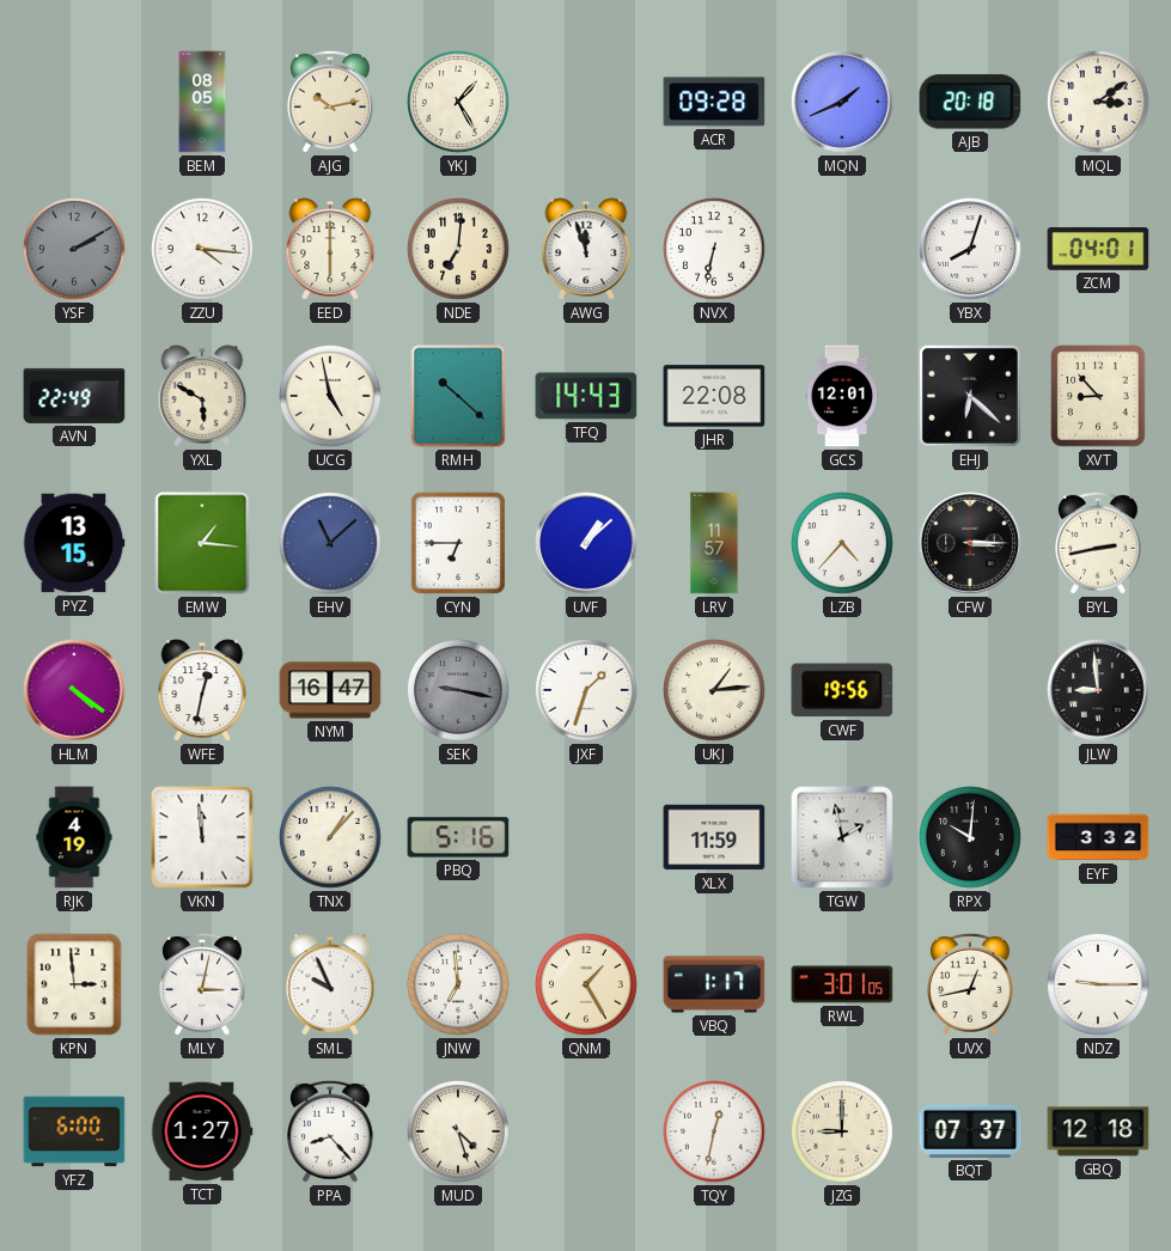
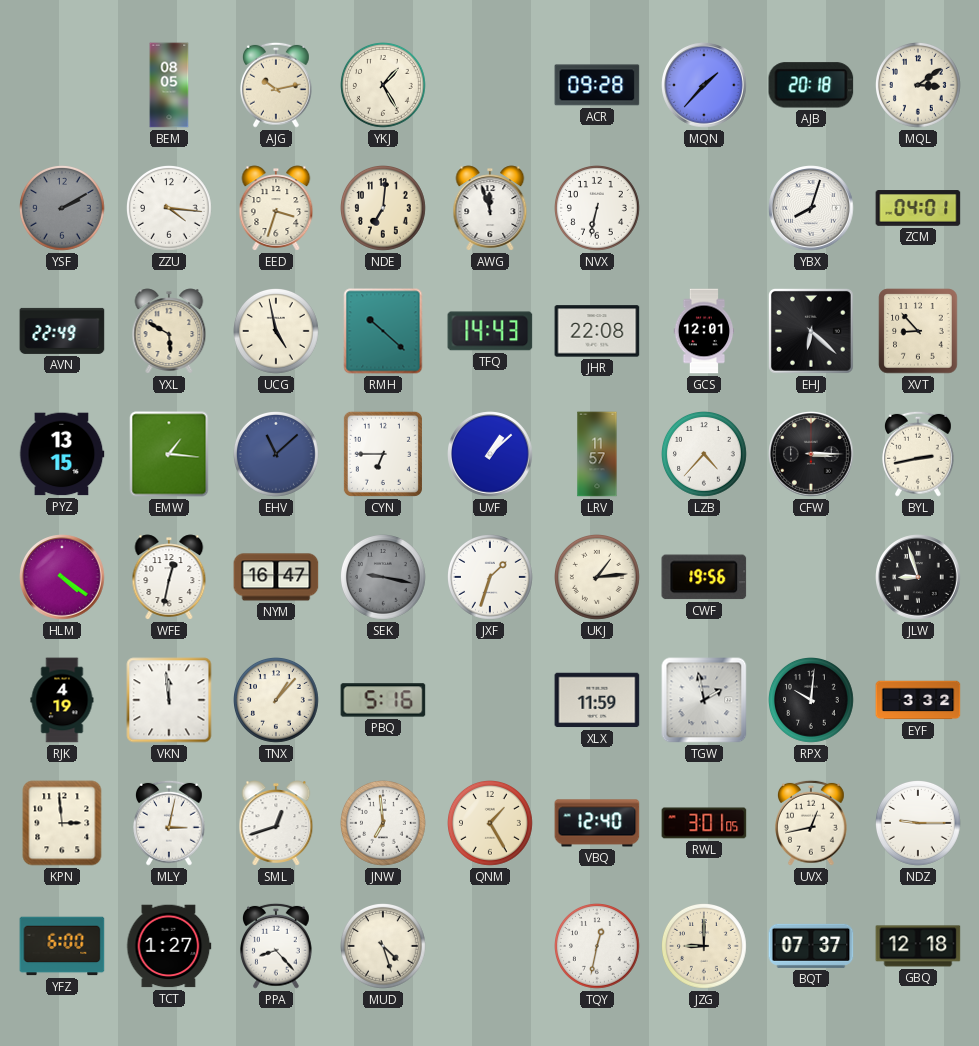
MQN: 1:41 -> 1:37
EED: 6:00 -> 3:33
JLW: 8:59 -> 8:57
SML: 9:56 -> 12:42
VBQ: 1:17 -> 12:40
